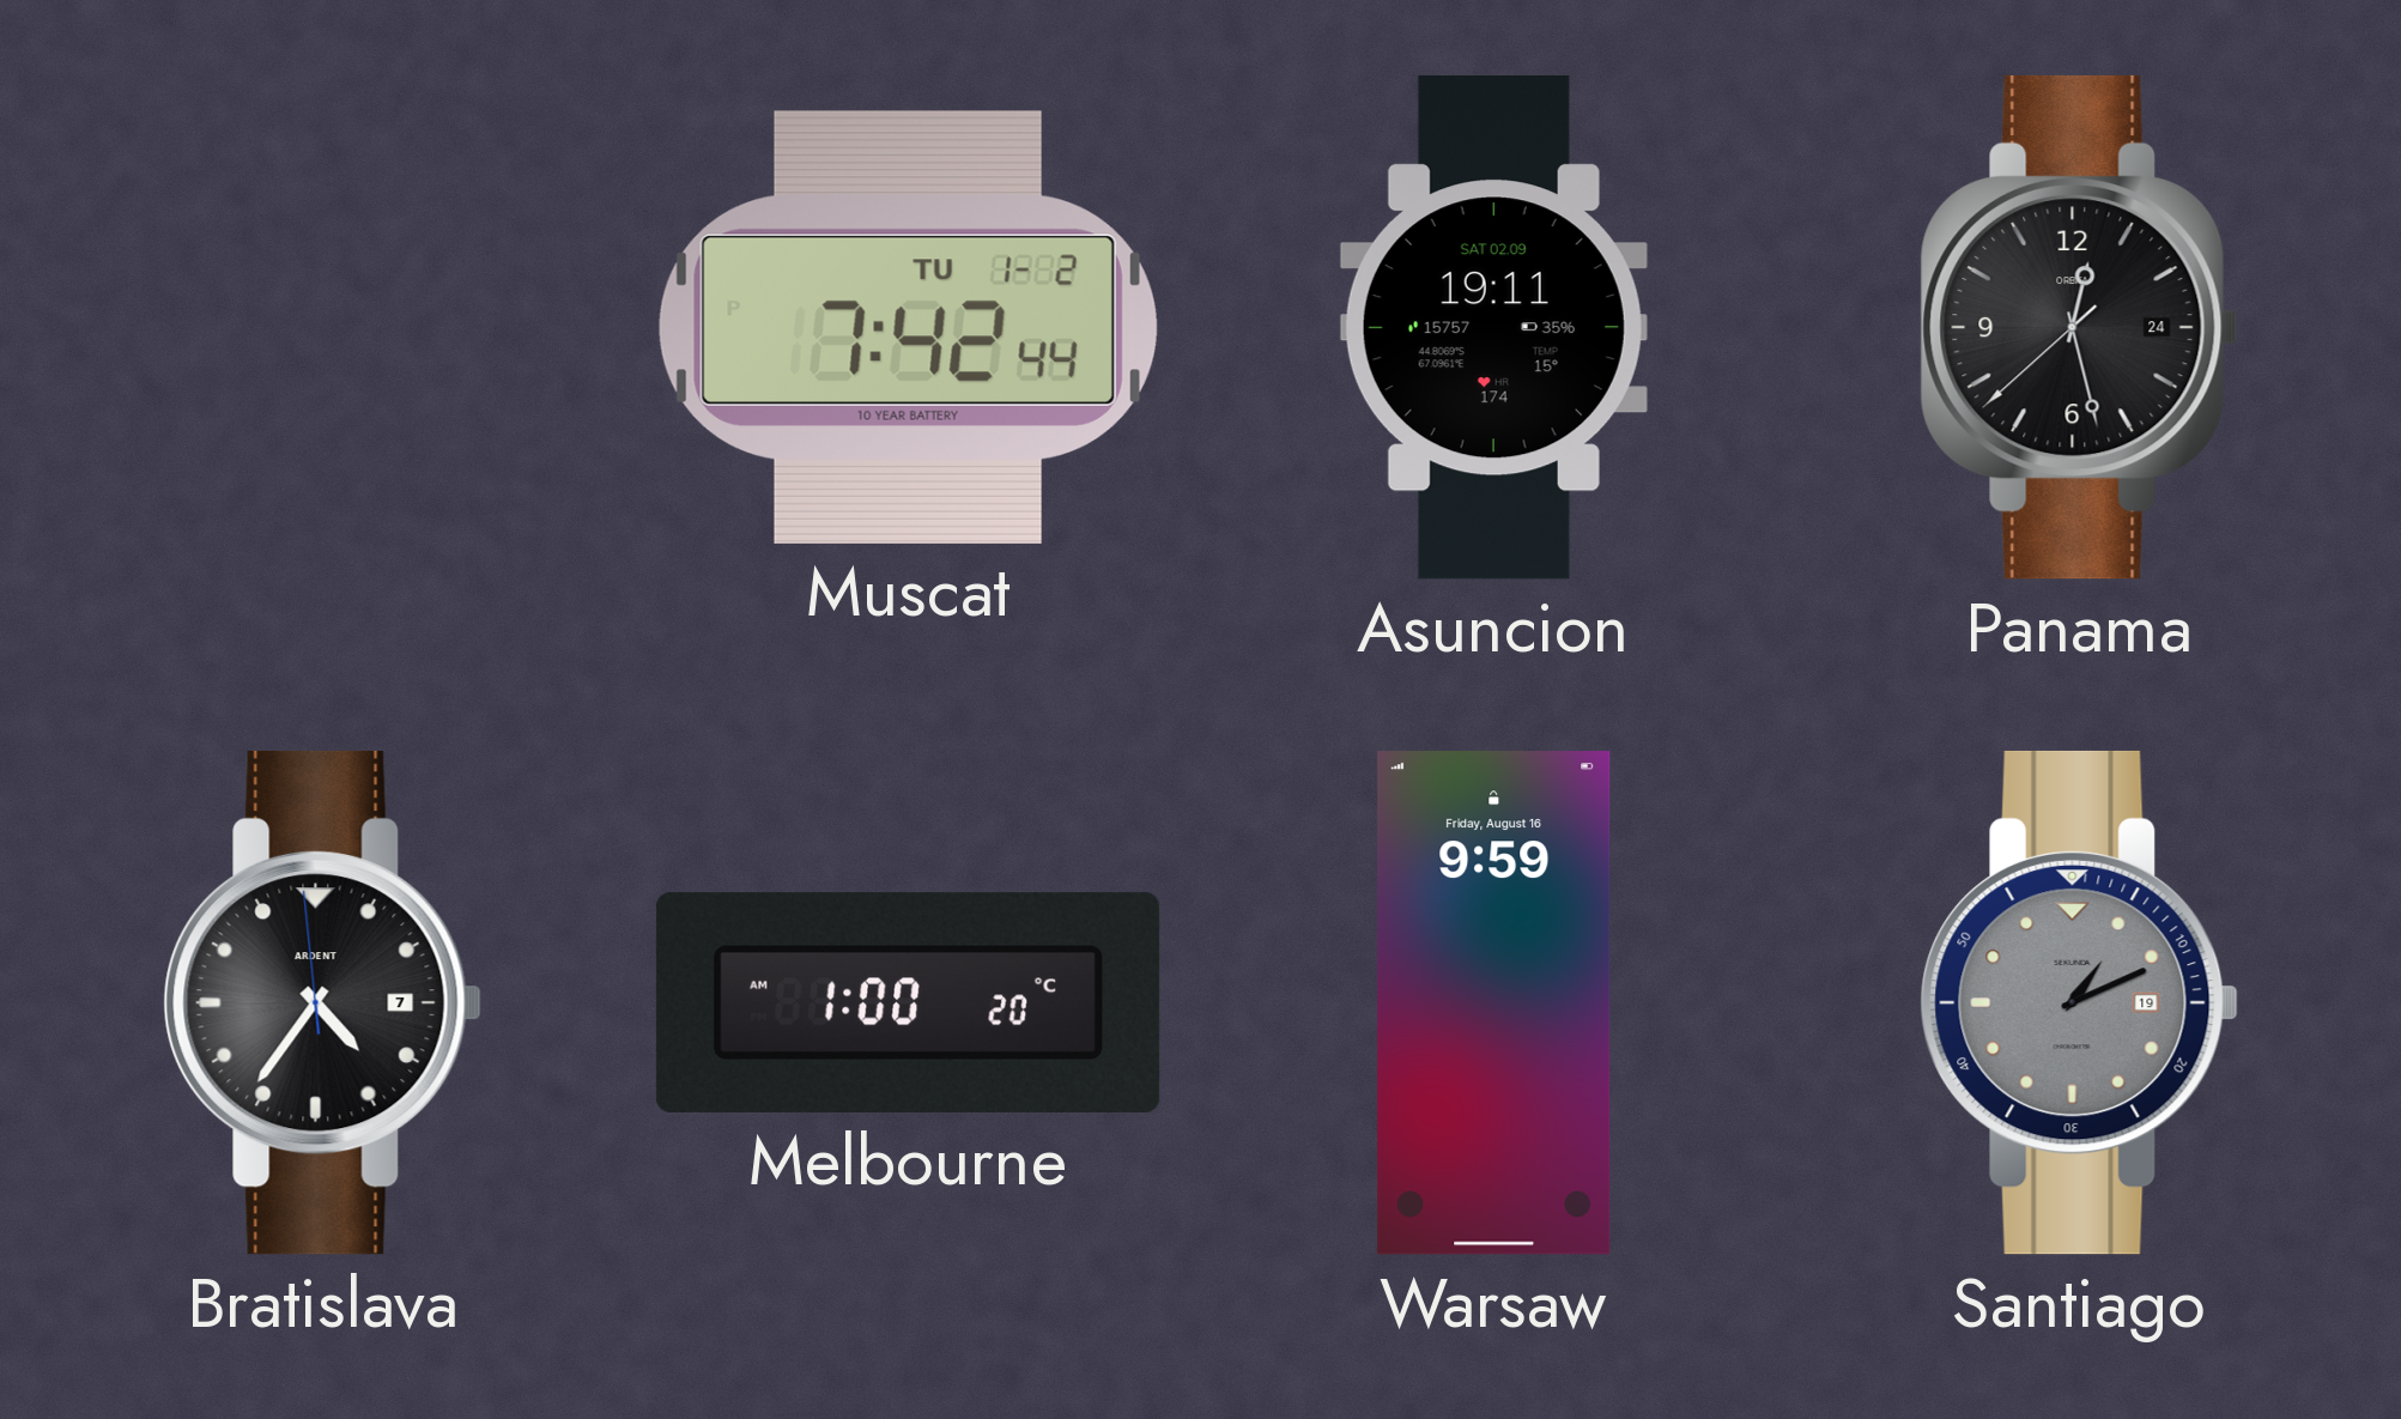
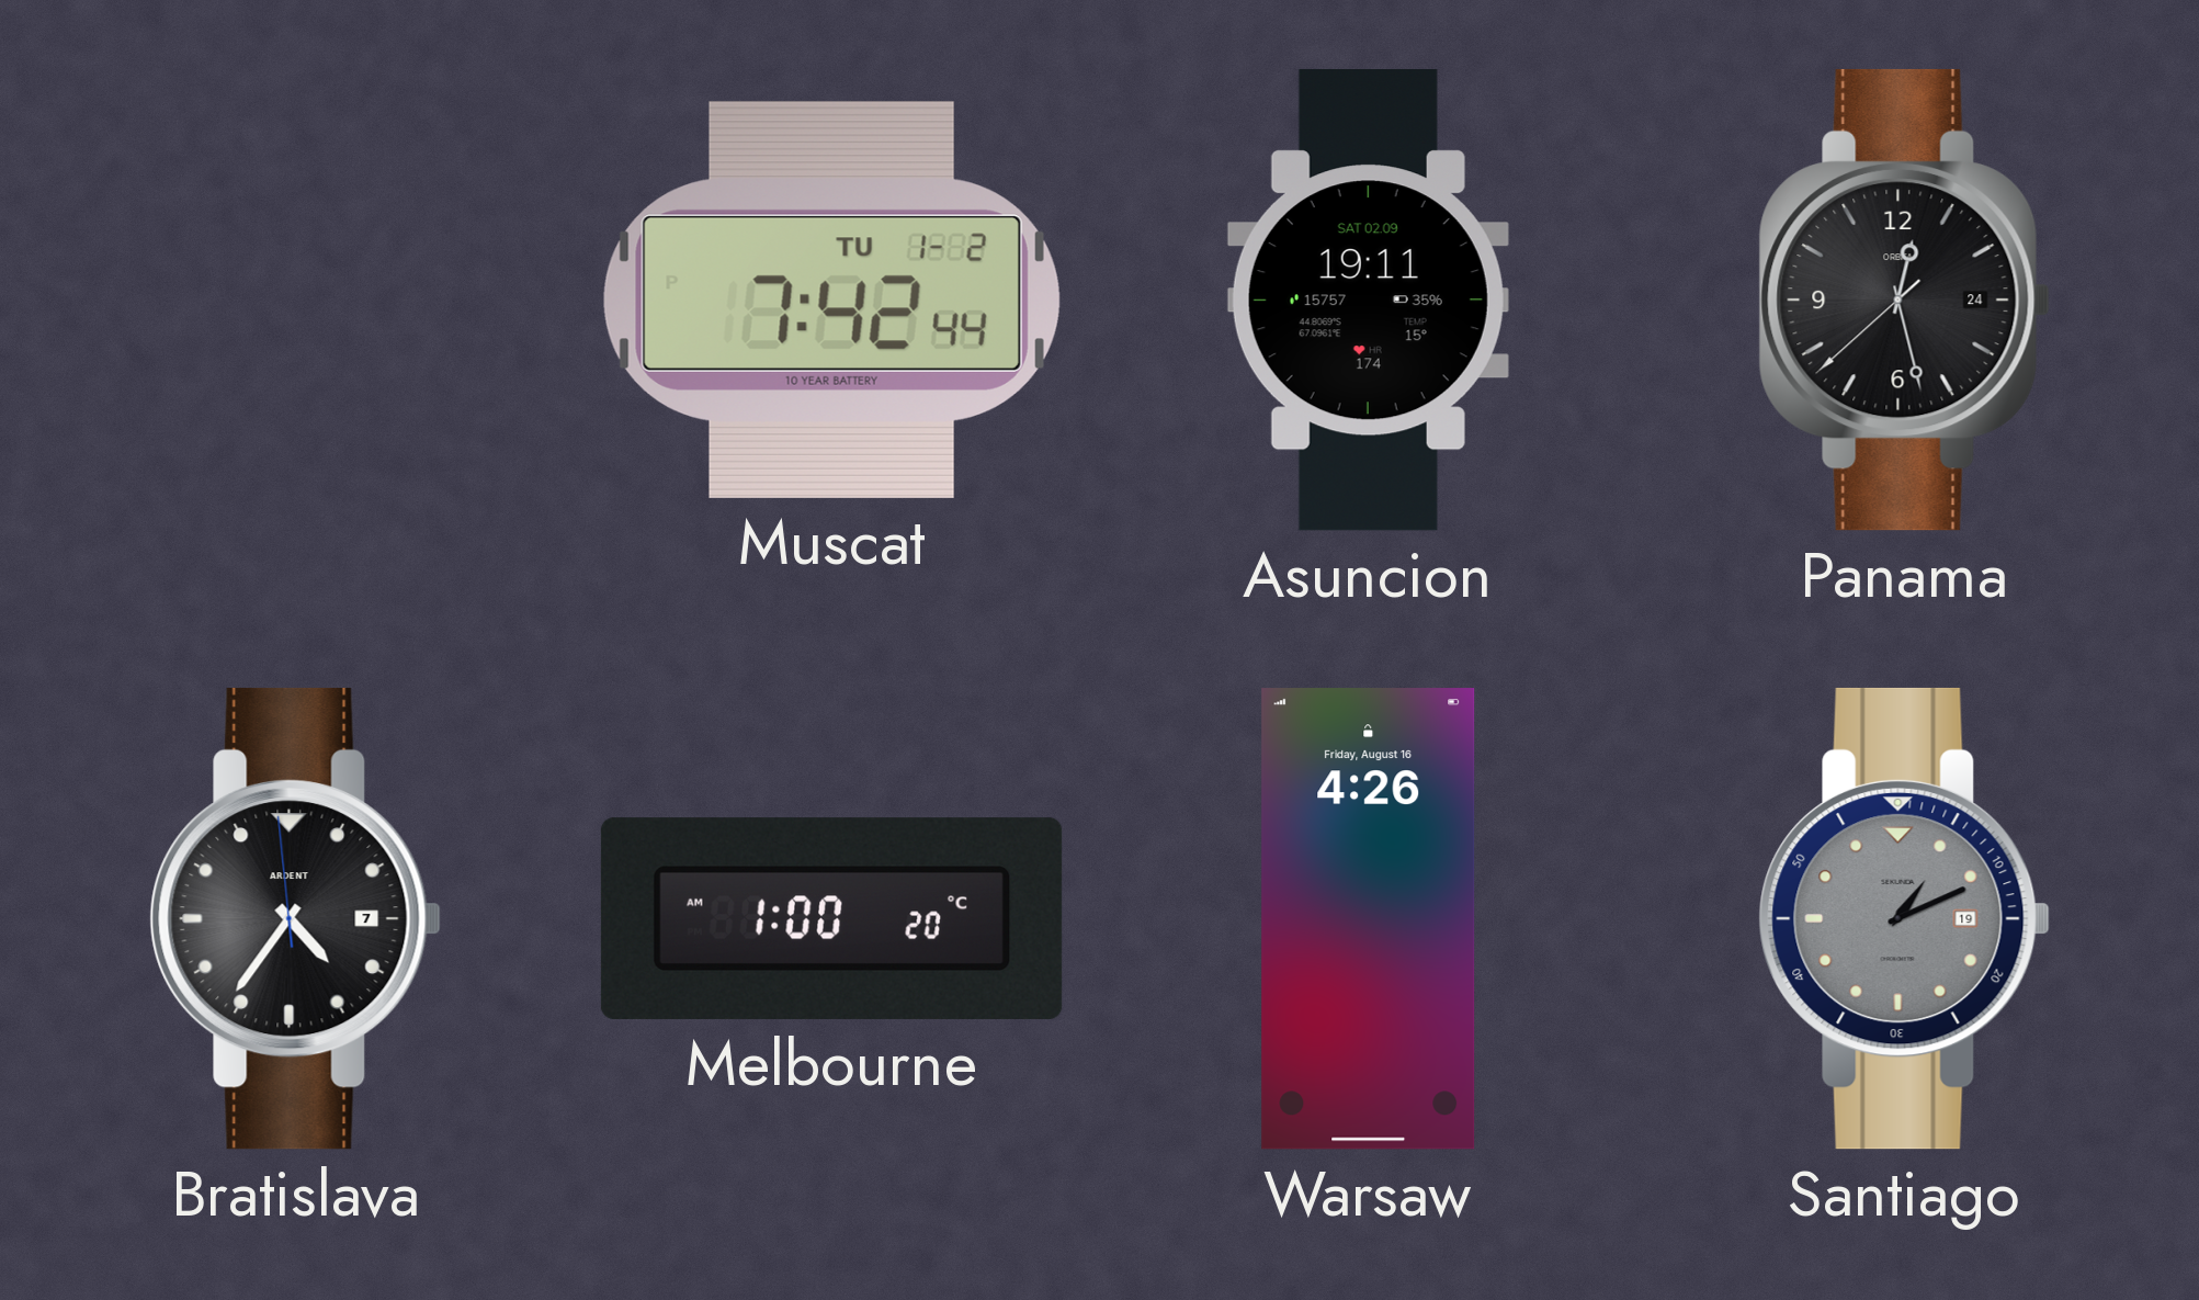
Warsaw: 9:59 -> 4:26
